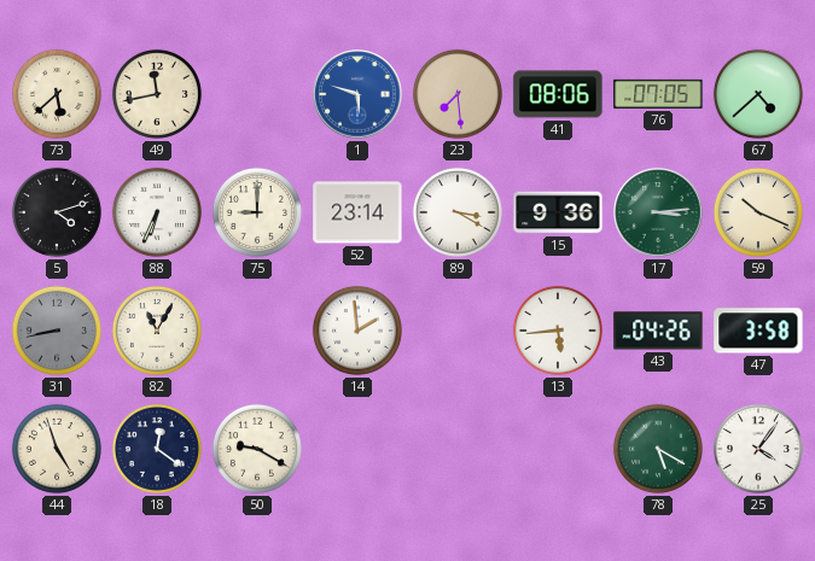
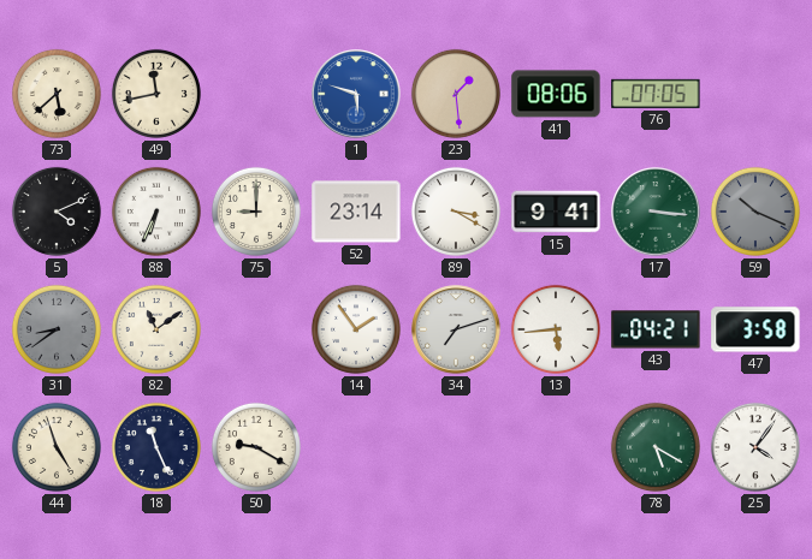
23: 7:29 -> 1:29
67: 4:38 -> none
5: 4:12 -> 4:11
15: 9:36 -> 9:41
17: 3:14 -> 3:16
59 dial: cream -> grey
31: 8:43 -> 8:39
82: 11:05 -> 11:09
14: 1:59 -> 1:54
34: none -> 7:12
43: 04:26 -> 04:21
18: 12:21 -> 11:26
